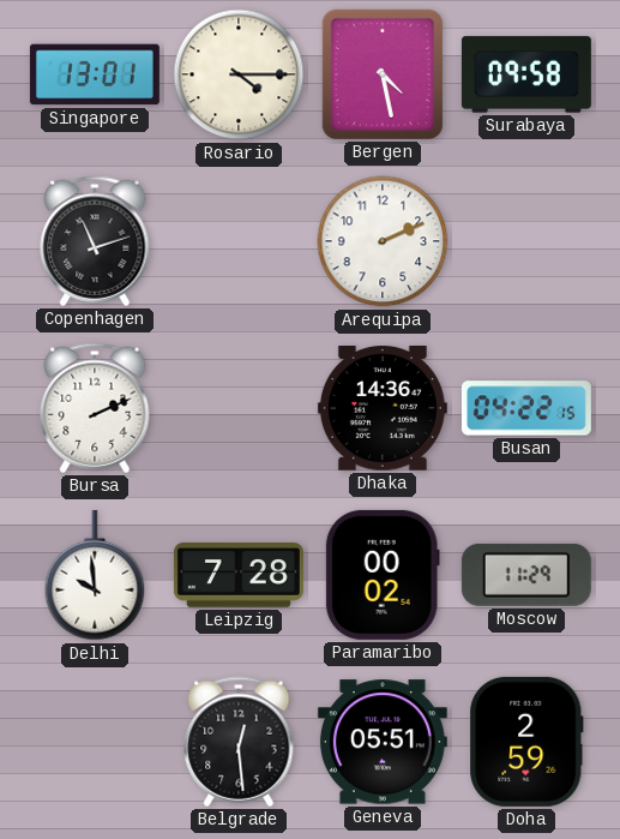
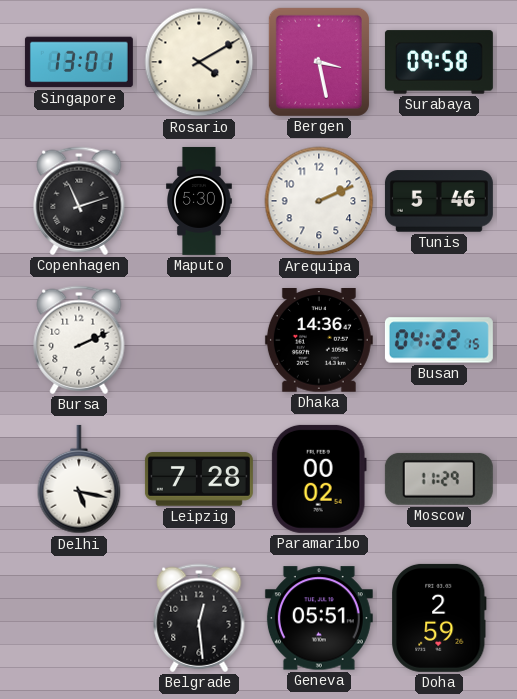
Rosario: 4:15 -> 4:10
Bergen: 4:28 -> 3:28
Maputo: none -> 5:30
Tunis: none -> 5:46
Delhi: 9:59 -> 5:17
